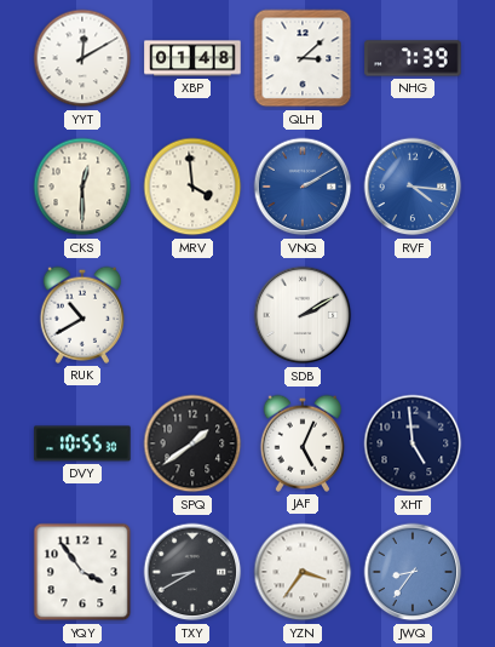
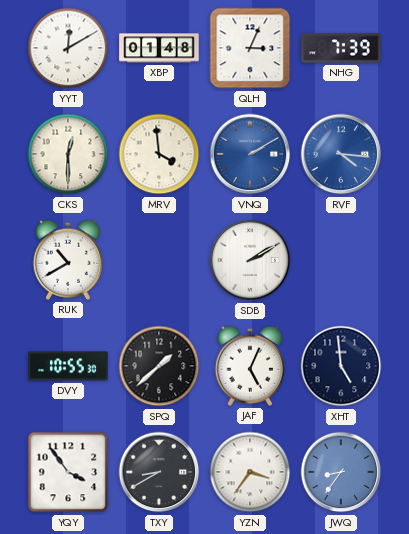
QLH: 3:08 -> 3:04
SPQ: 1:39 -> 1:38
